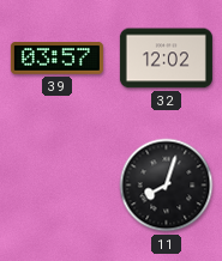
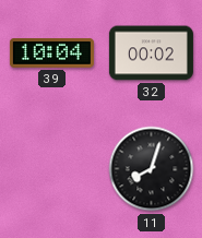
39: 03:57 -> 10:04
32: 12:02 -> 00:02
